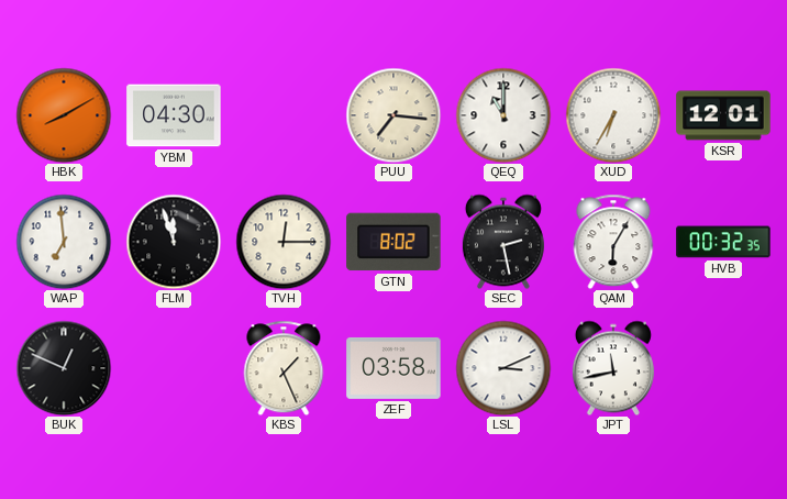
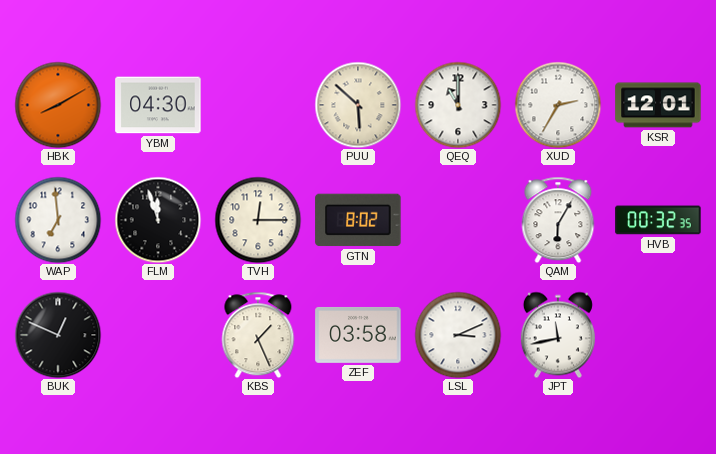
PUU: 7:16 -> 5:52
XUD: 6:35 -> 2:35
SEC: 2:28 -> none
